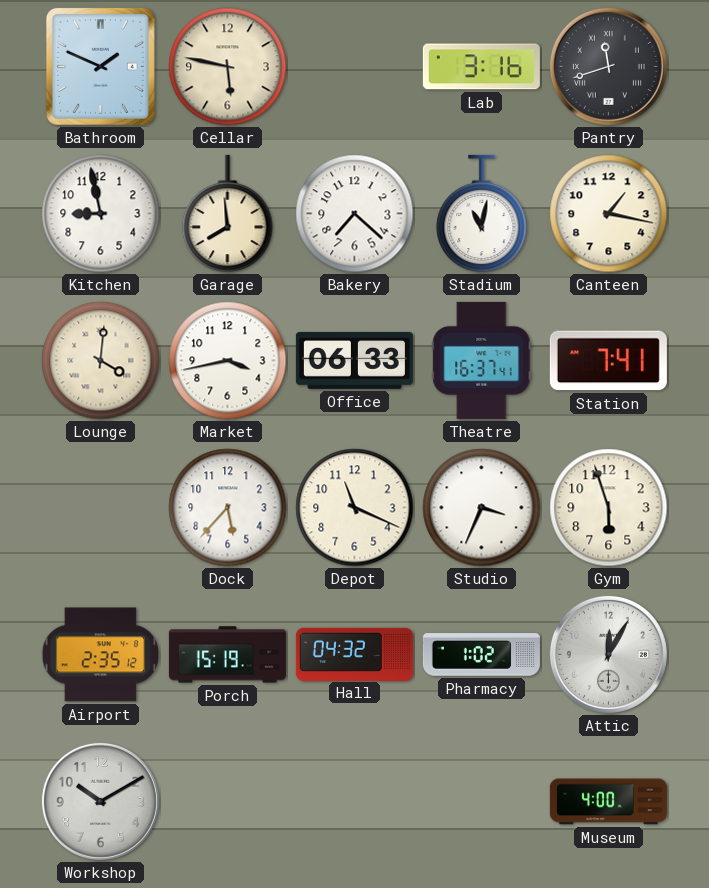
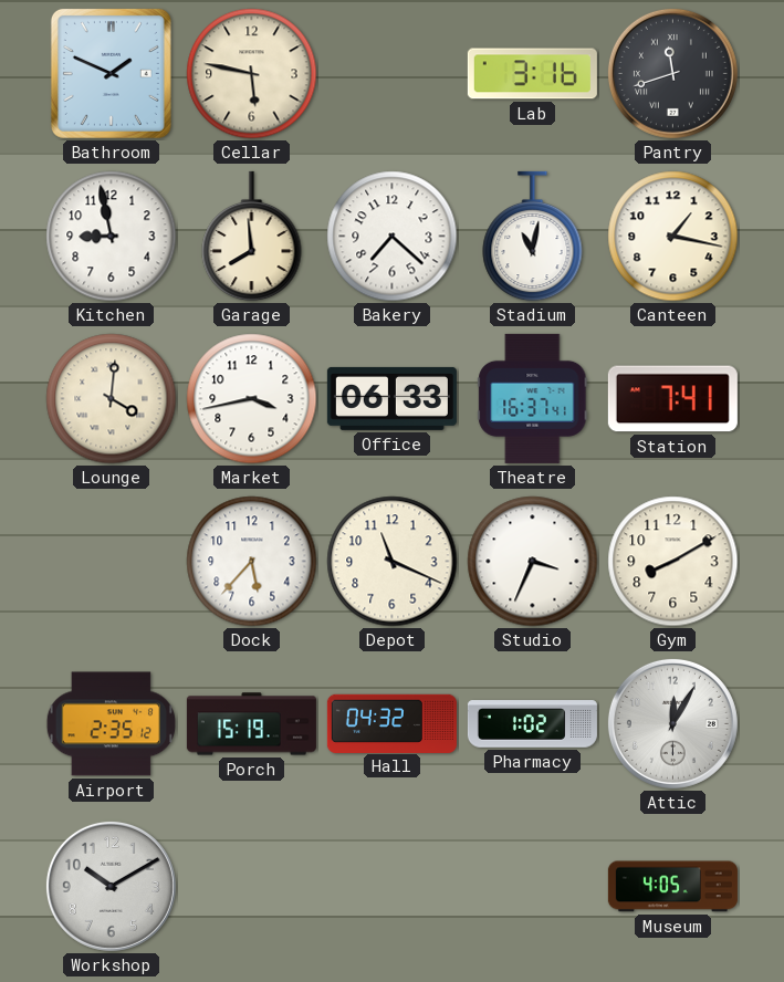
Gym: 5:57 -> 8:10
Museum: 4:00 -> 4:05
